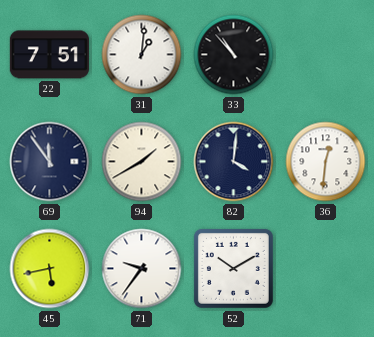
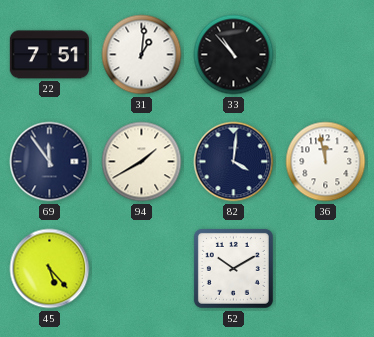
36: 12:31 -> 11:58
45: 5:43 -> 5:23
71: 9:36 -> none
